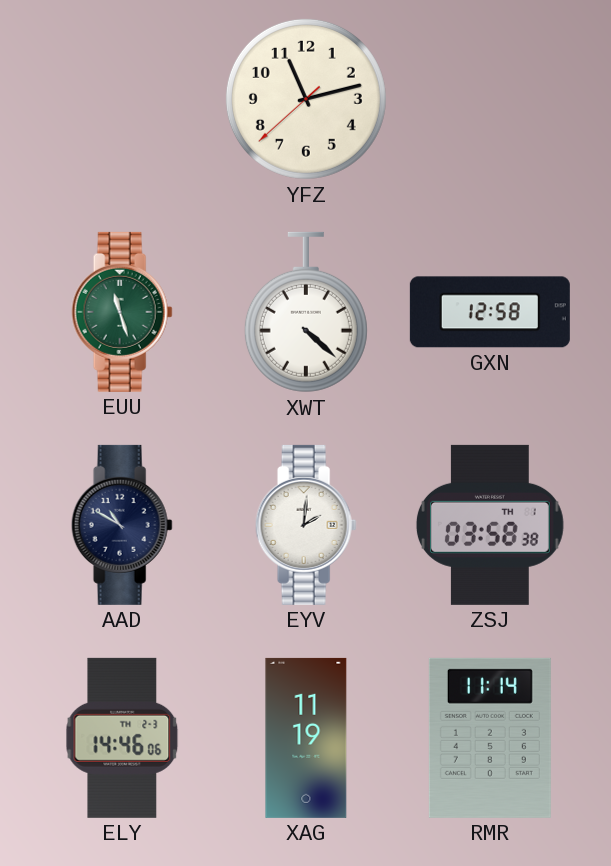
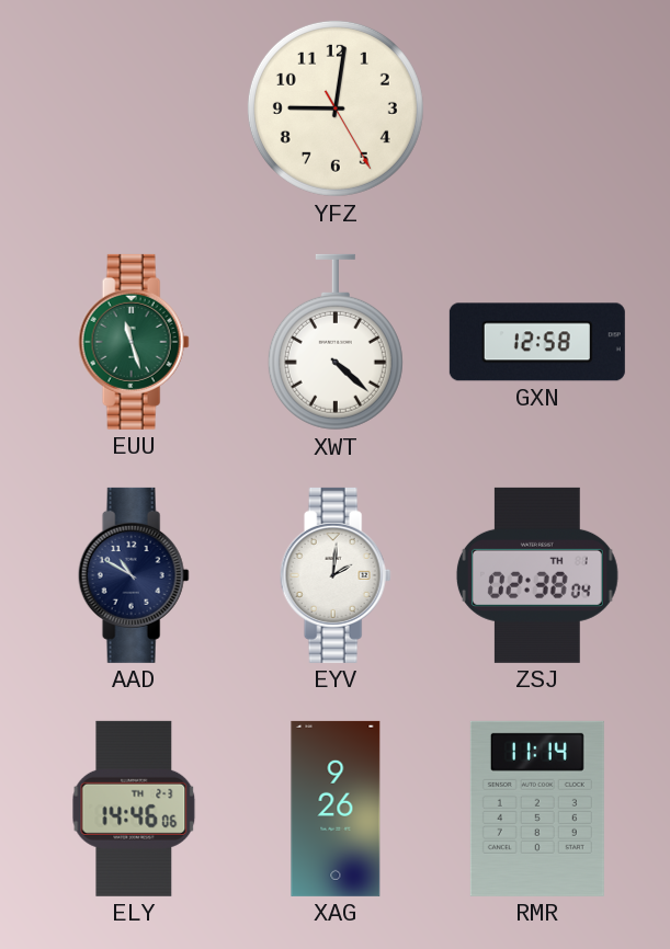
YFZ: 11:12 -> 9:01
ZSJ: 03:58 -> 02:38
XAG: 11:19 -> 9:26
